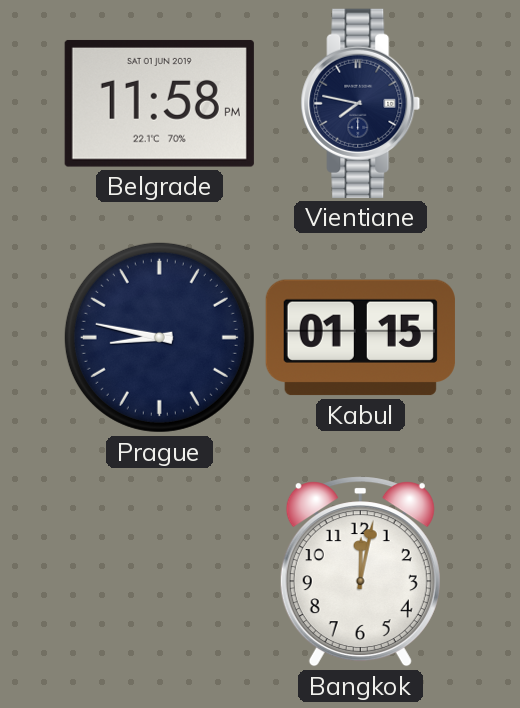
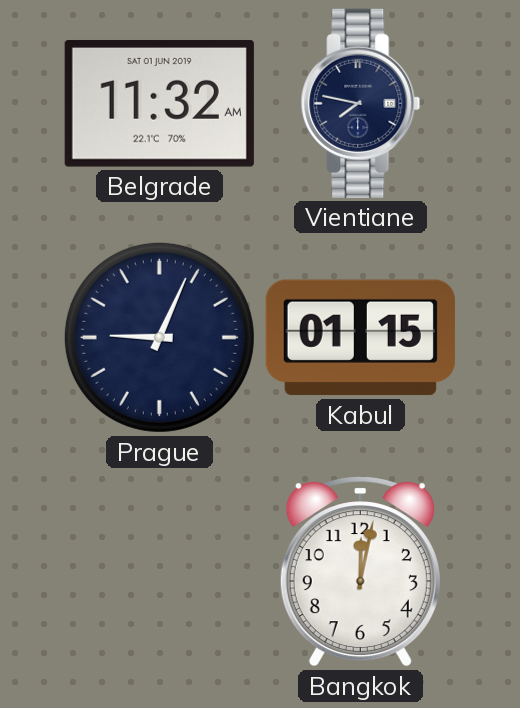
Belgrade: 11:58 -> 11:32
Prague: 8:47 -> 9:04
